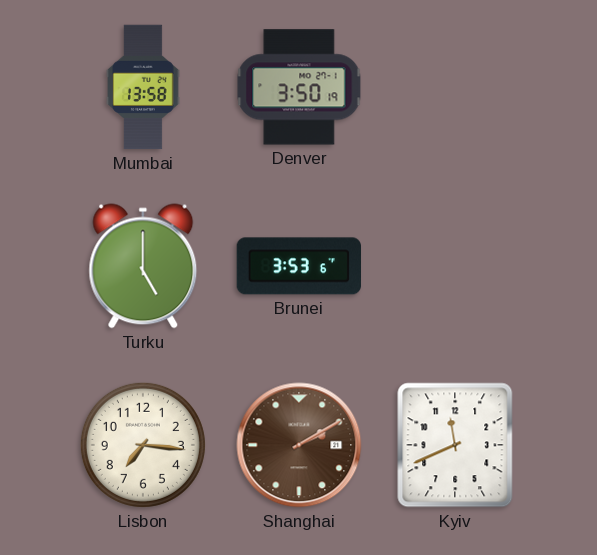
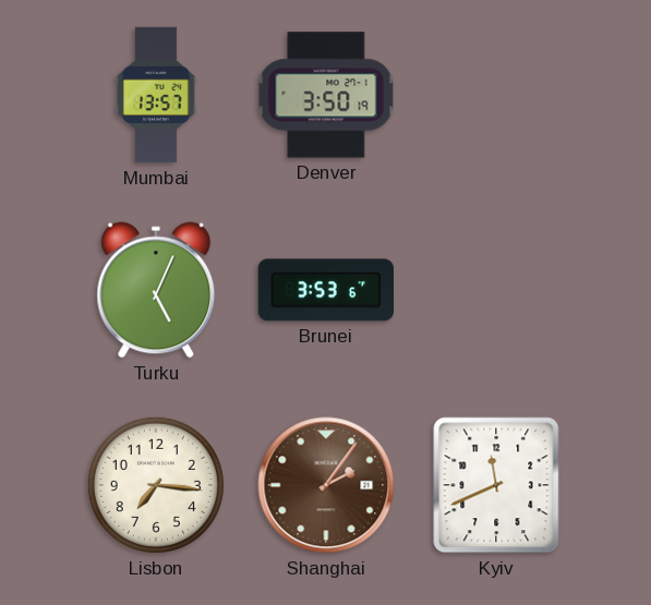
Mumbai: 13:58 -> 13:57
Turku: 5:00 -> 5:04
Shanghai: 2:10 -> 2:06
